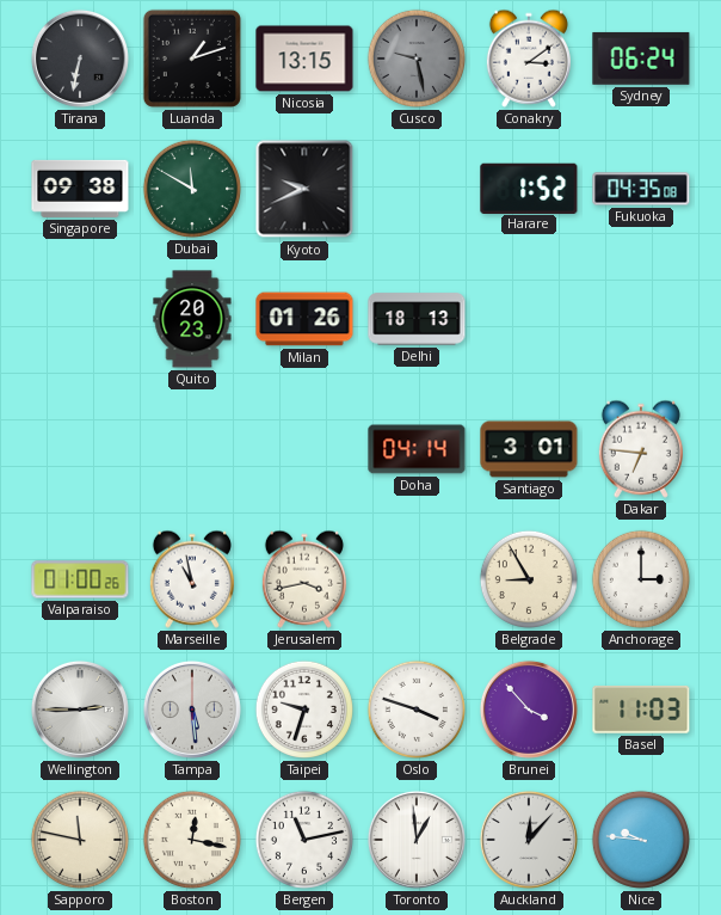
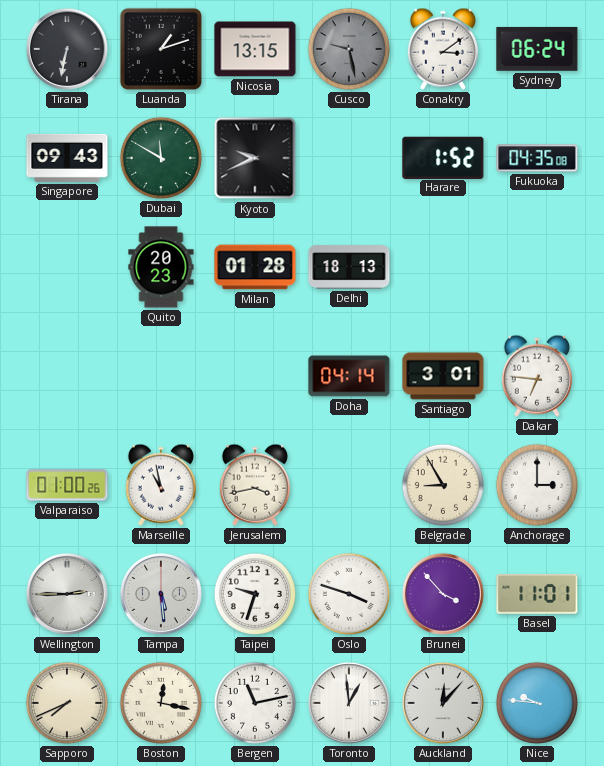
Singapore: 09:38 -> 09:43
Milan: 01:26 -> 01:28
Basel: 11:03 -> 11:01
Sapporo: 11:47 -> 7:41
